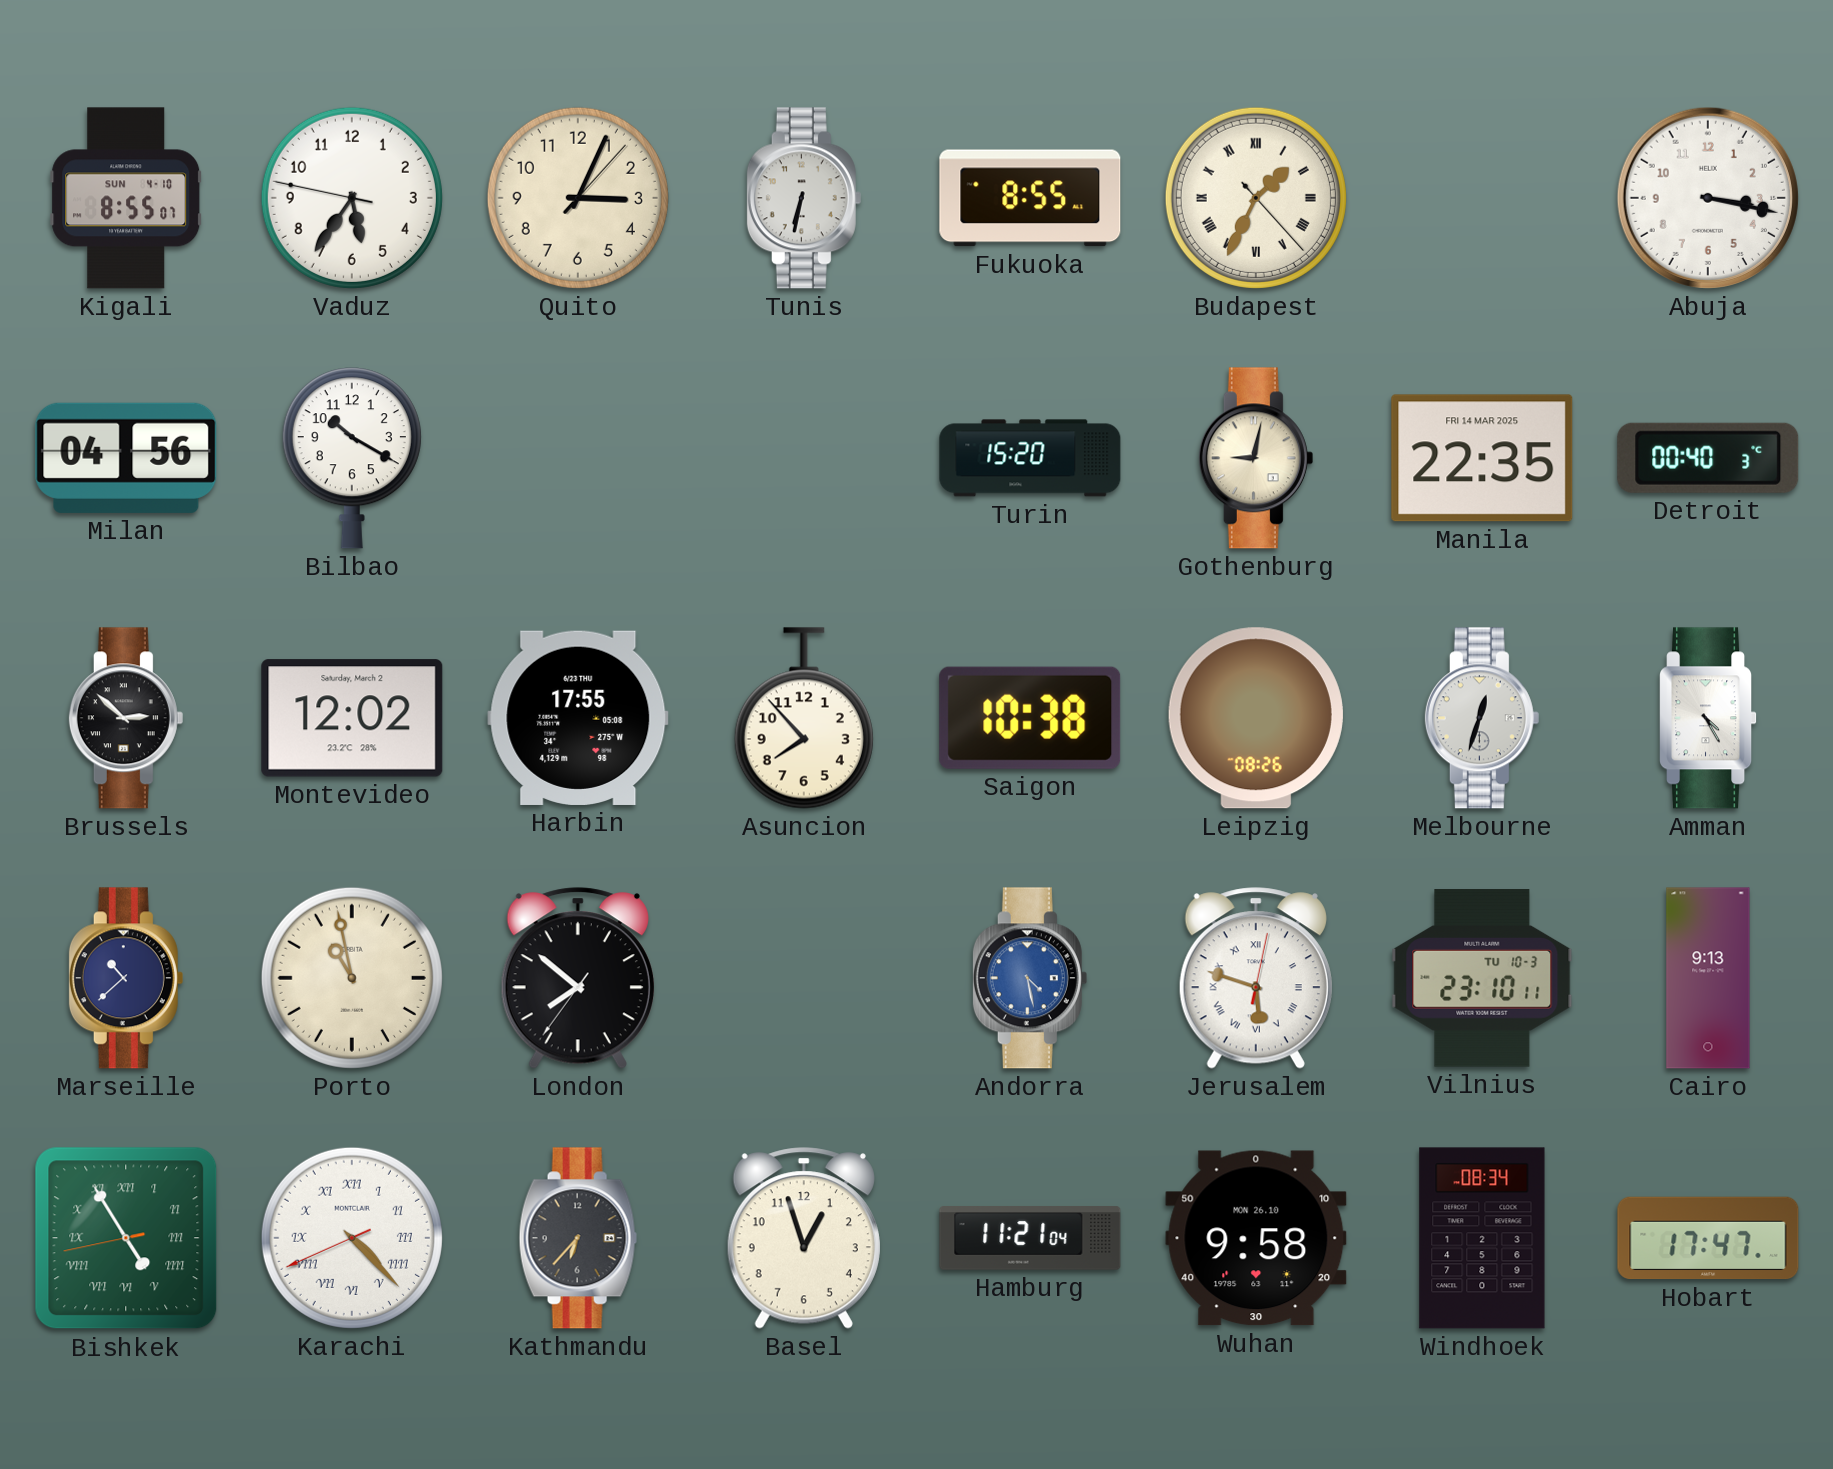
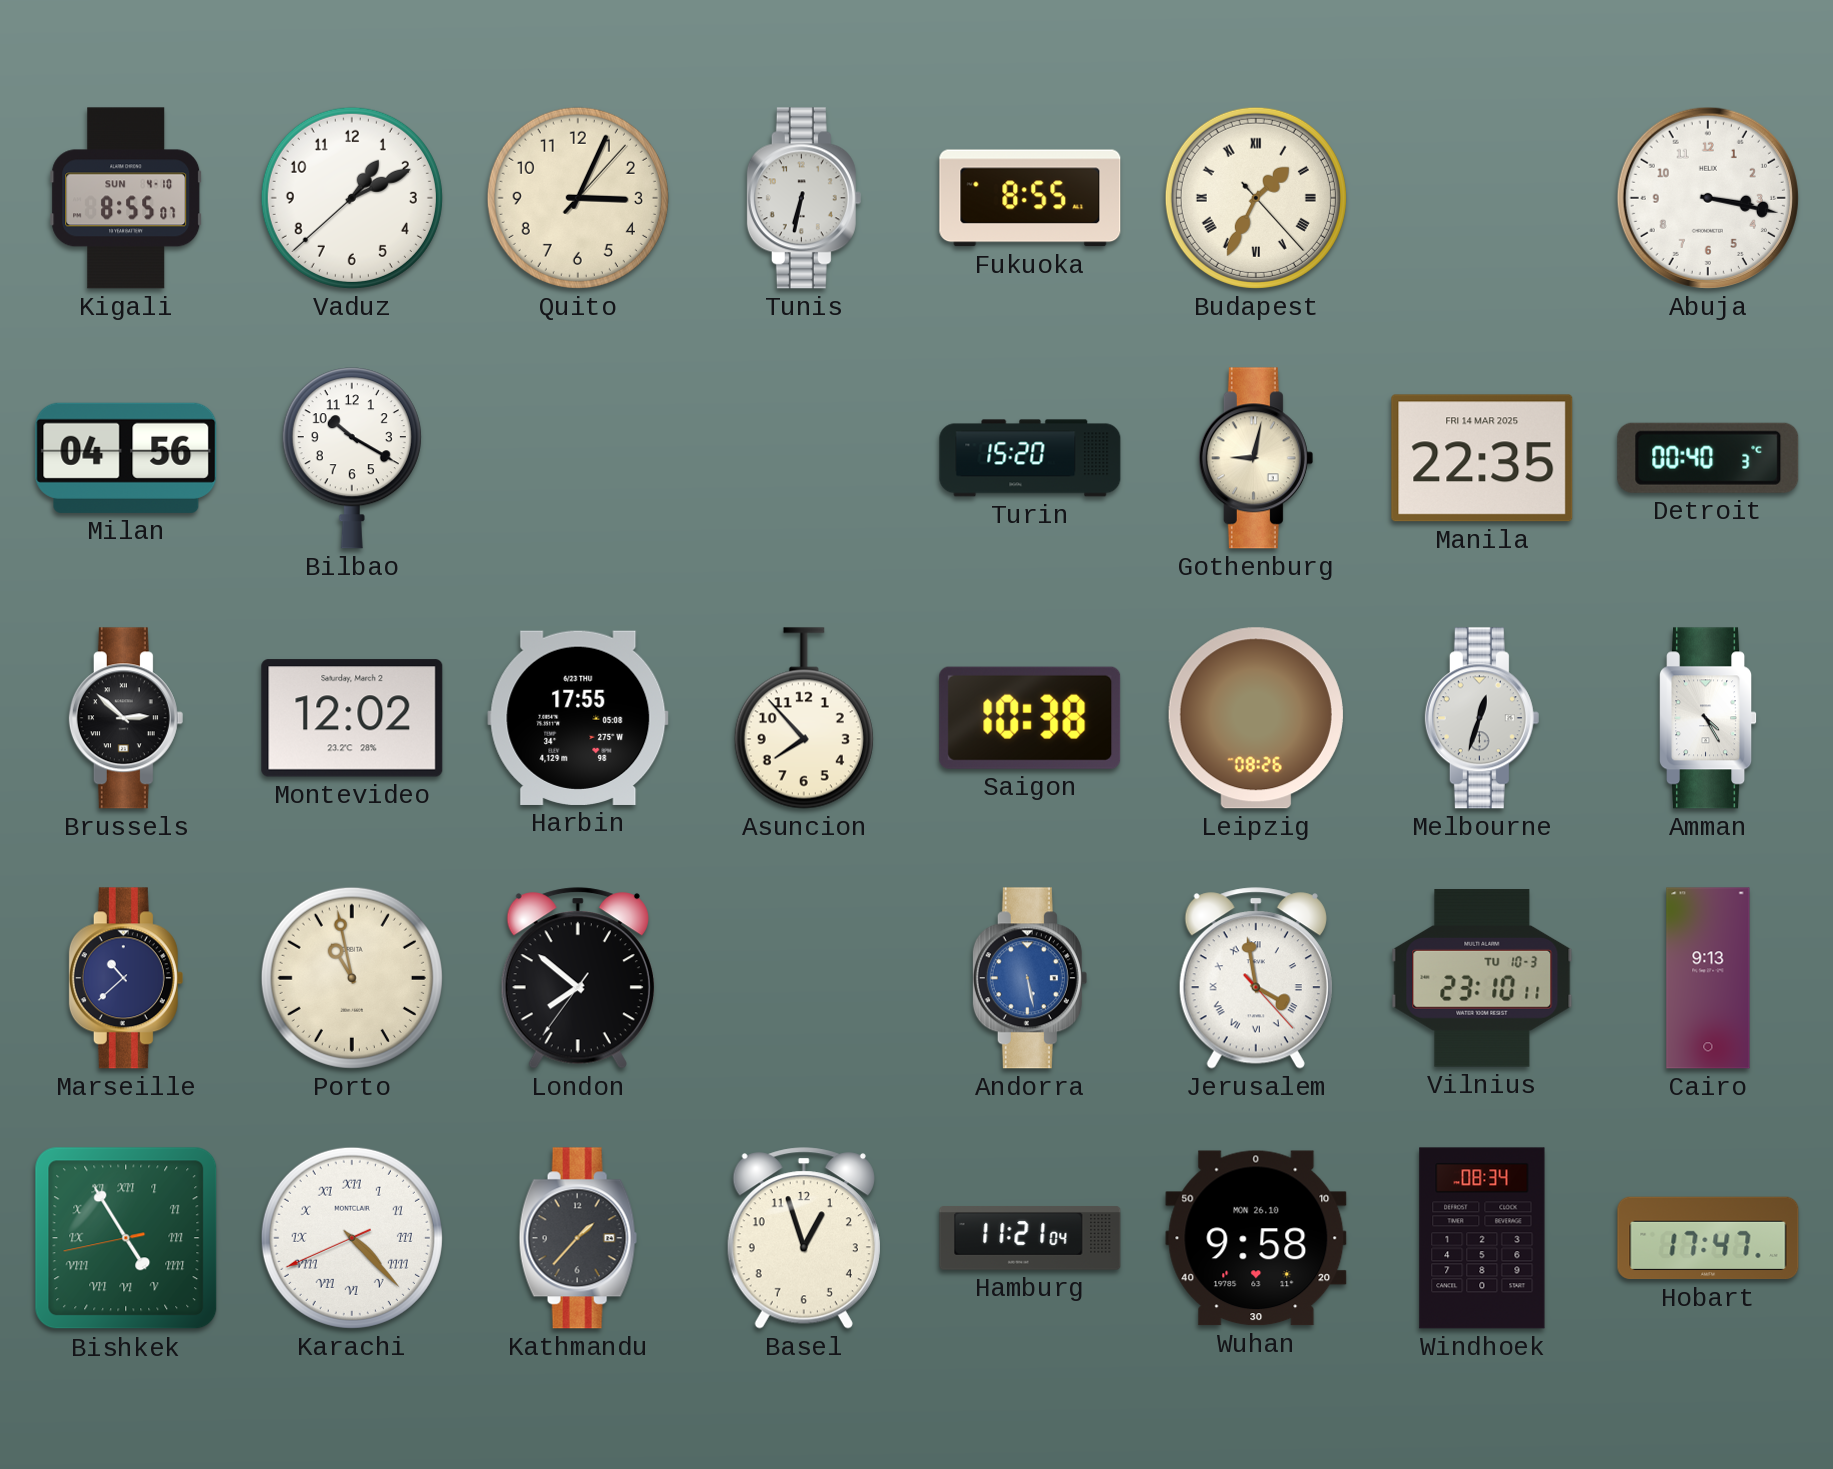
Vaduz: 5:35 -> 1:10
Andorra: 4:28 -> 5:28
Jerusalem: 5:48 -> 3:58
Kathmandu: 6:37 -> 1:37
